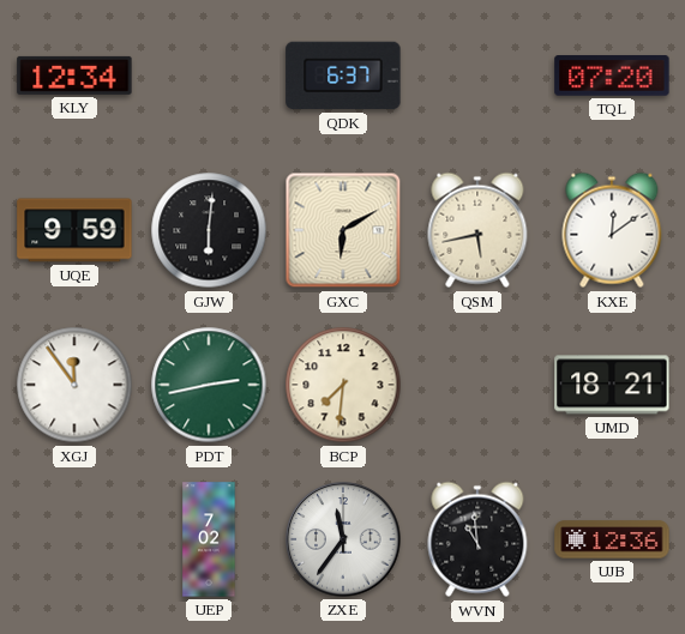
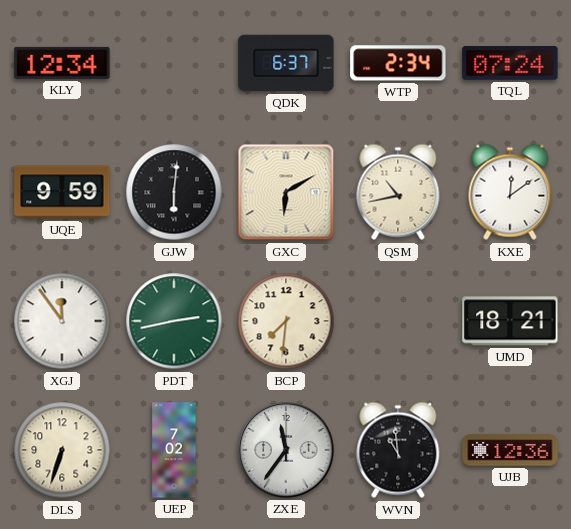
WTP: none -> 2:34
TQL: 07:20 -> 07:24
QSM: 5:43 -> 10:43
DLS: none -> 6:33
